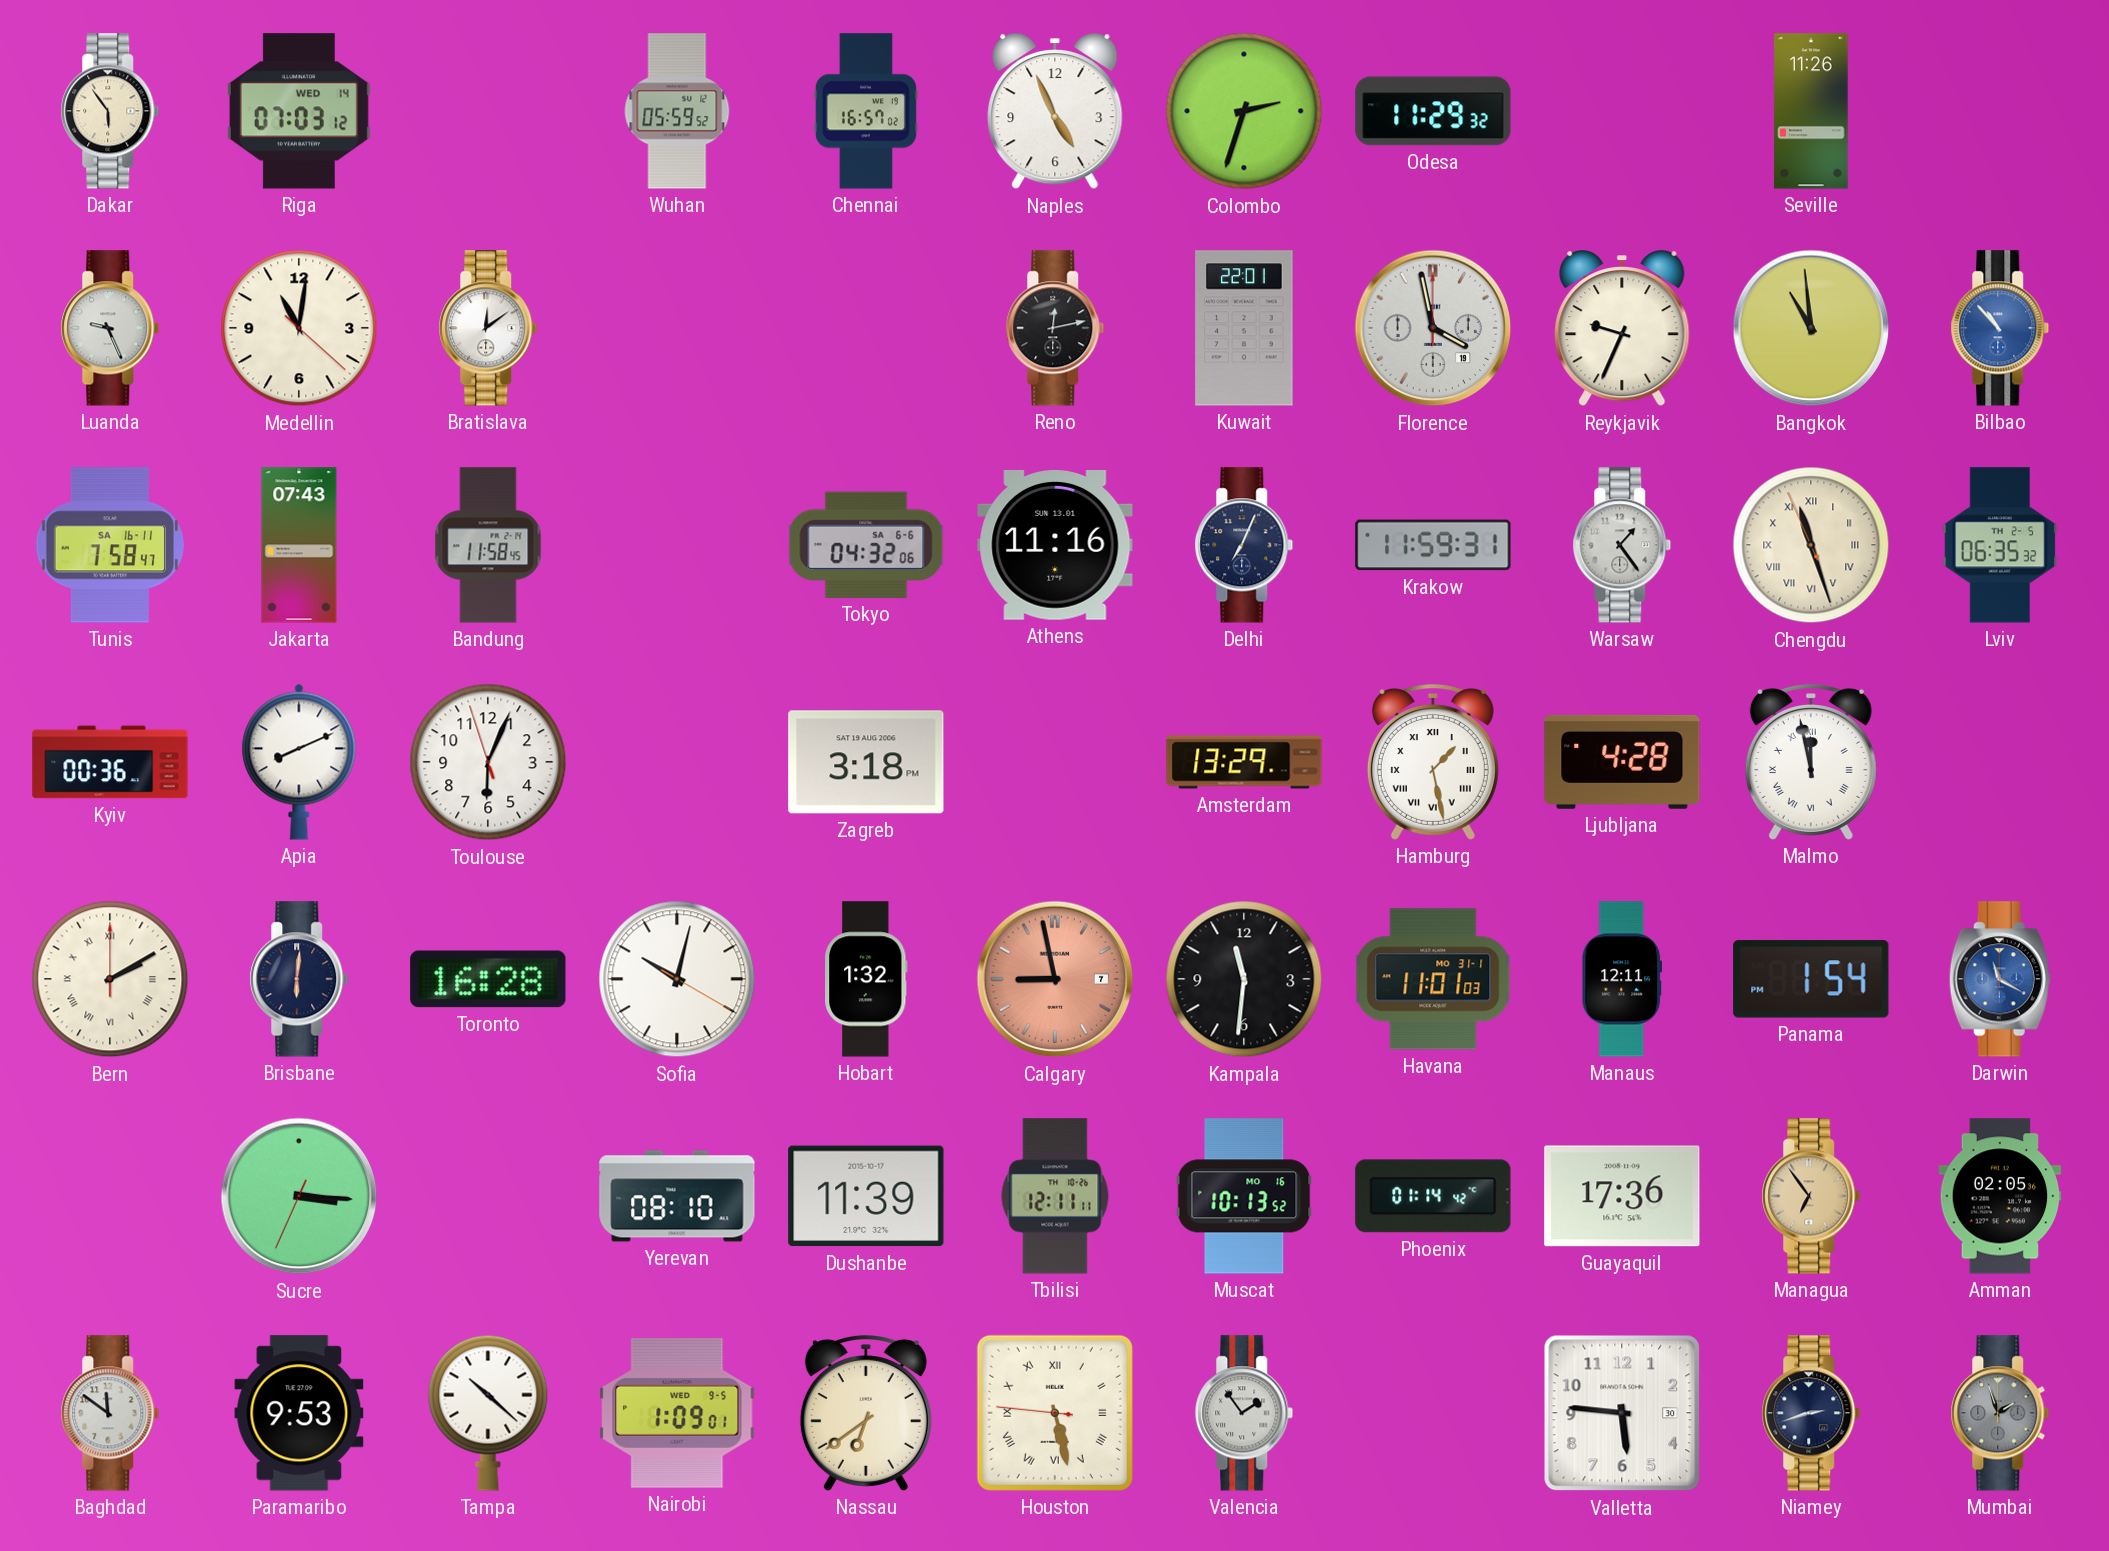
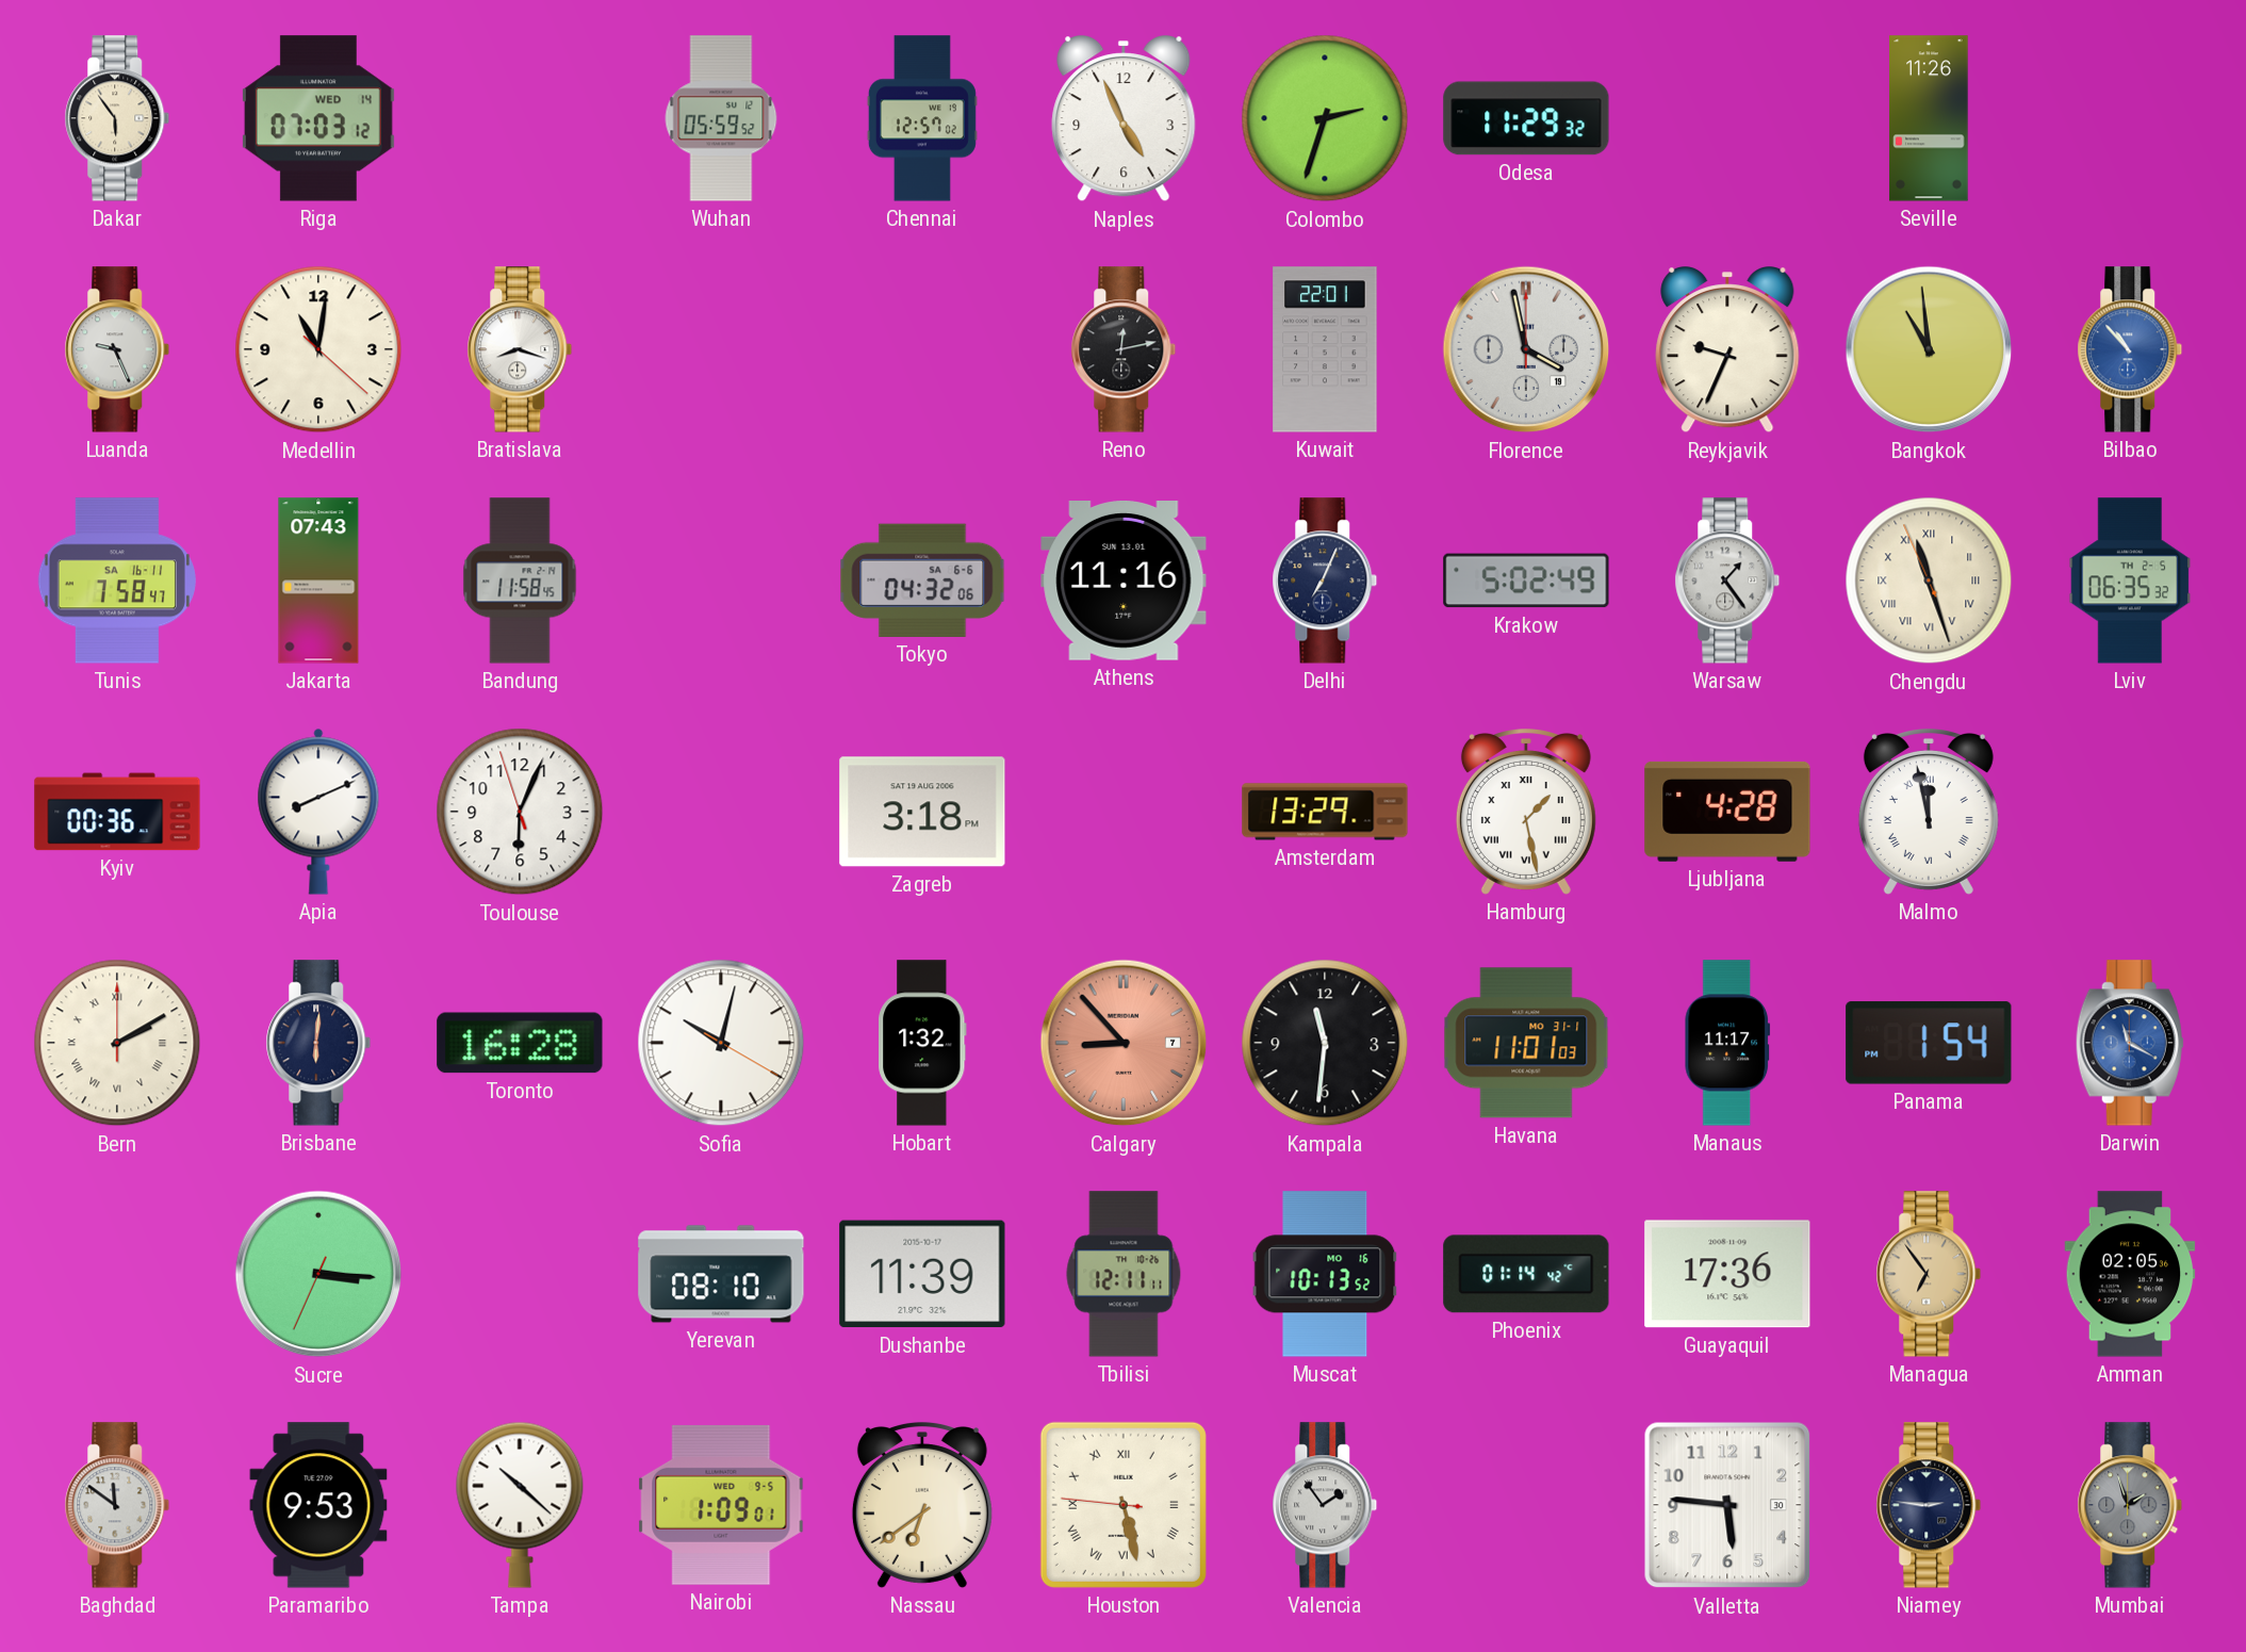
Chennai: 16:57 -> 12:57
Bratislava: 12:09 -> 8:18
Krakow: 11:59 -> 5:02
Calgary: 8:58 -> 8:53
Manaus: 12:11 -> 11:17
Niamey: 2:42 -> 2:46
